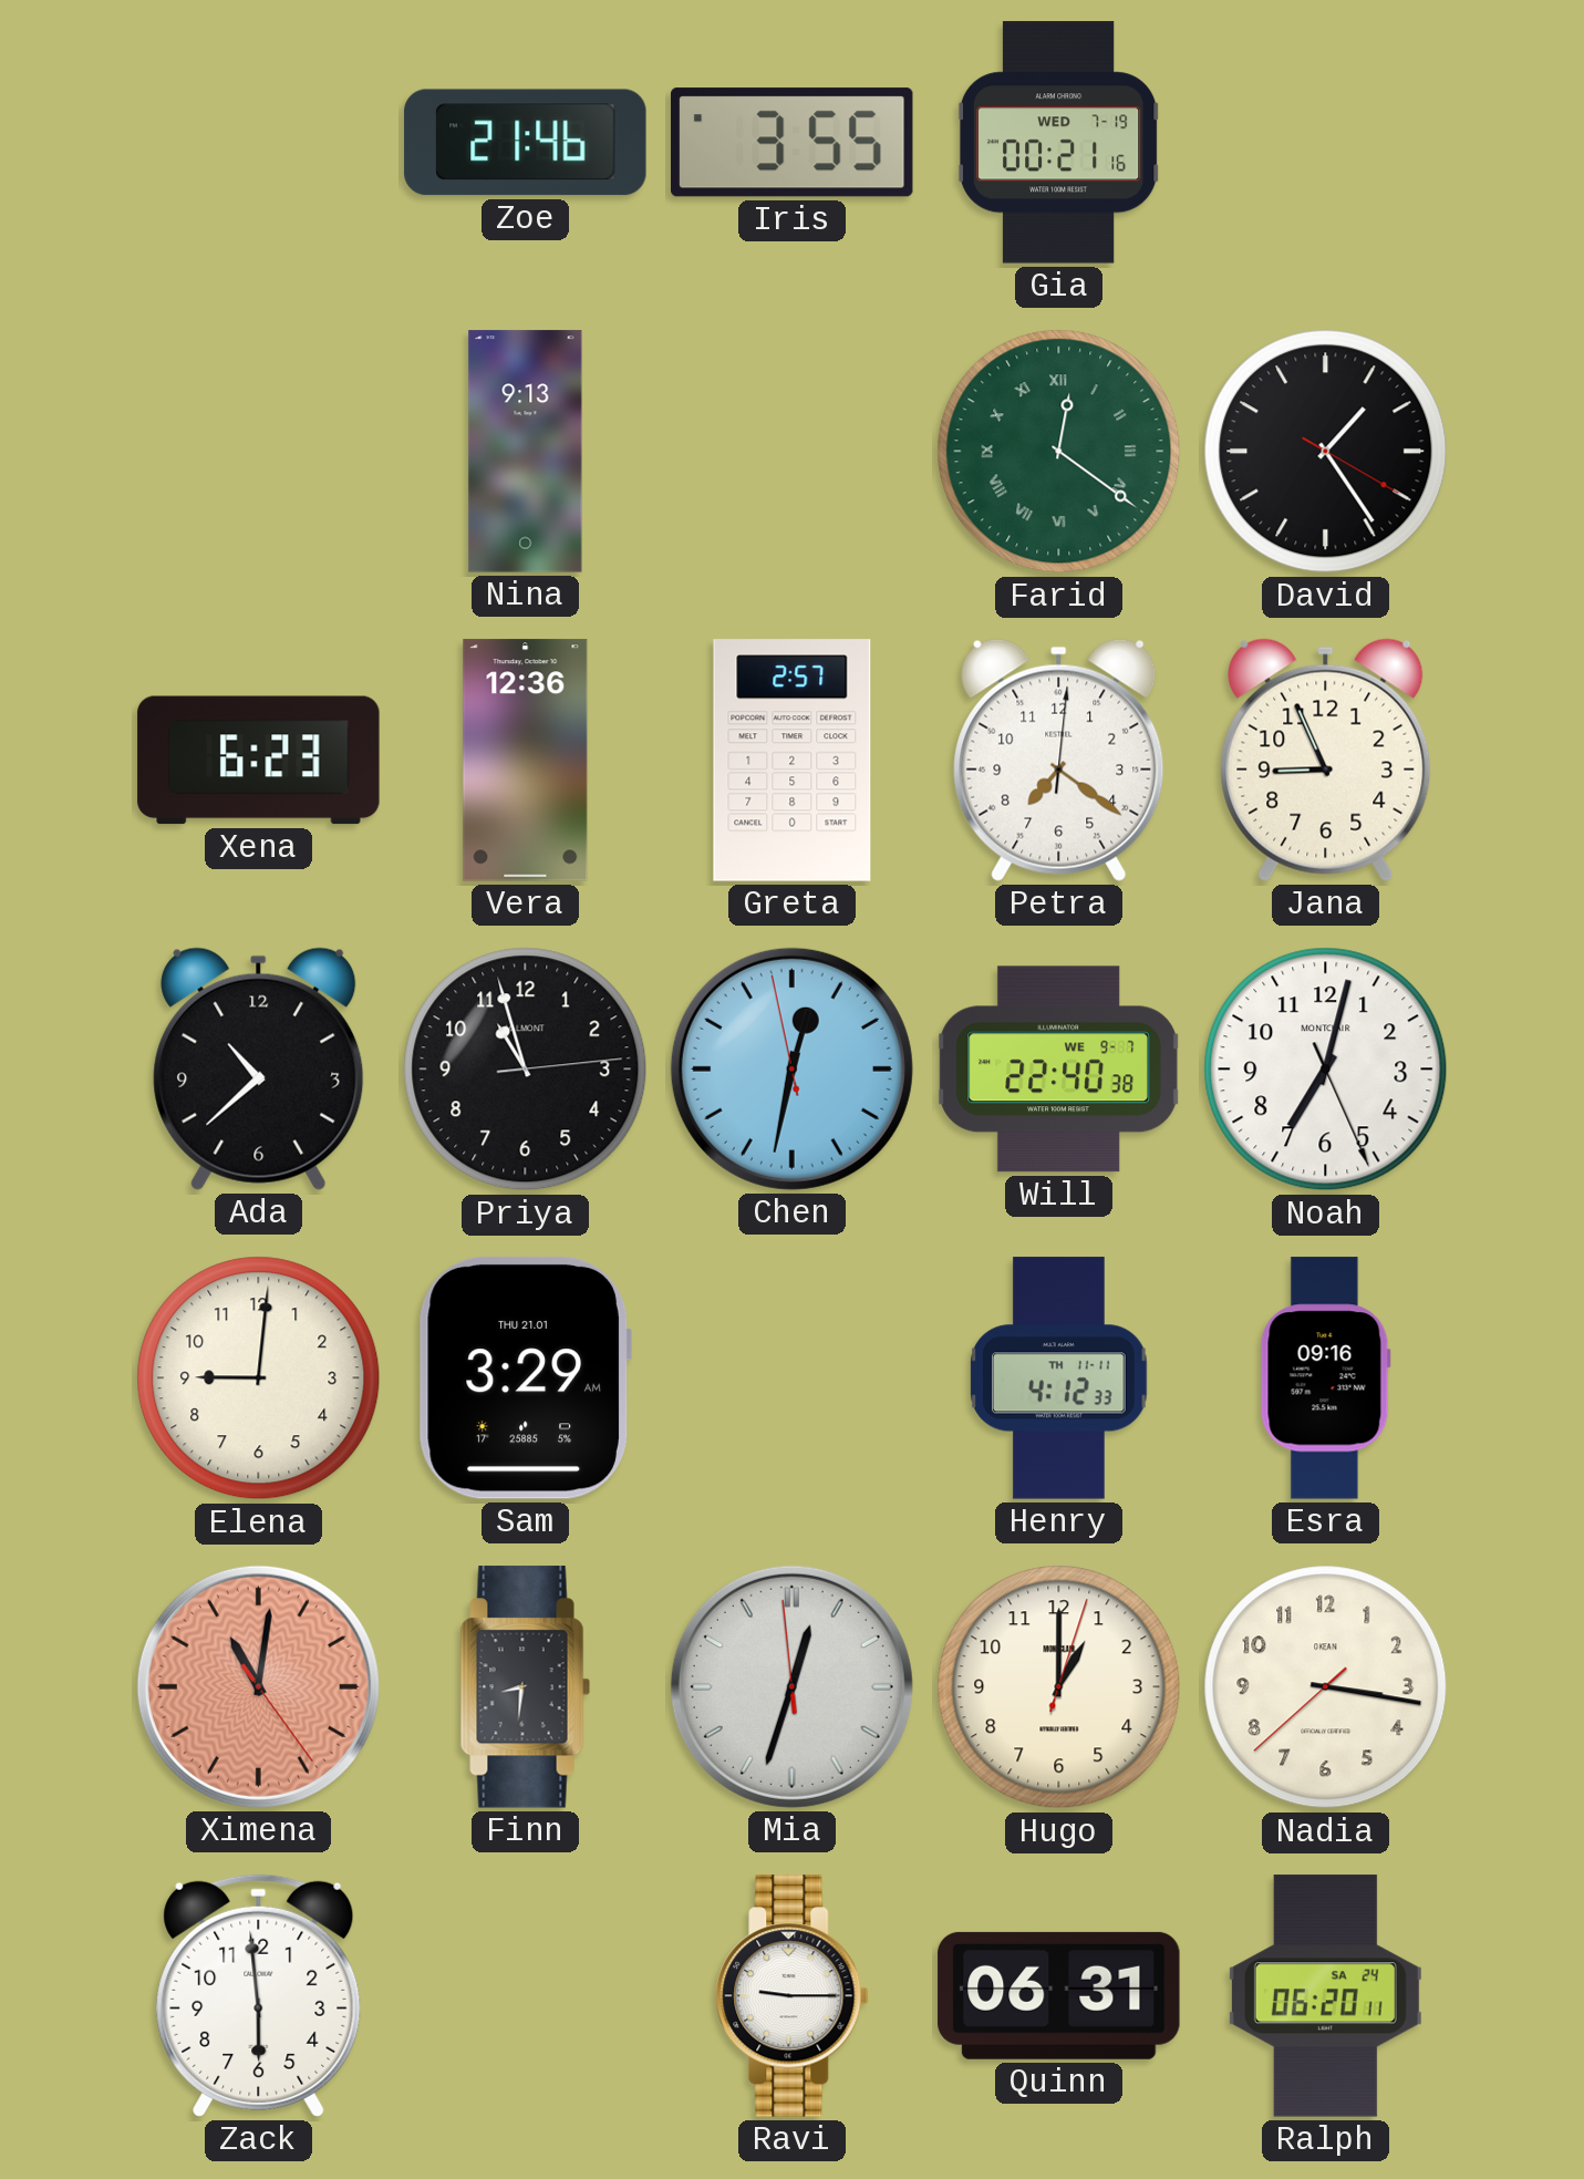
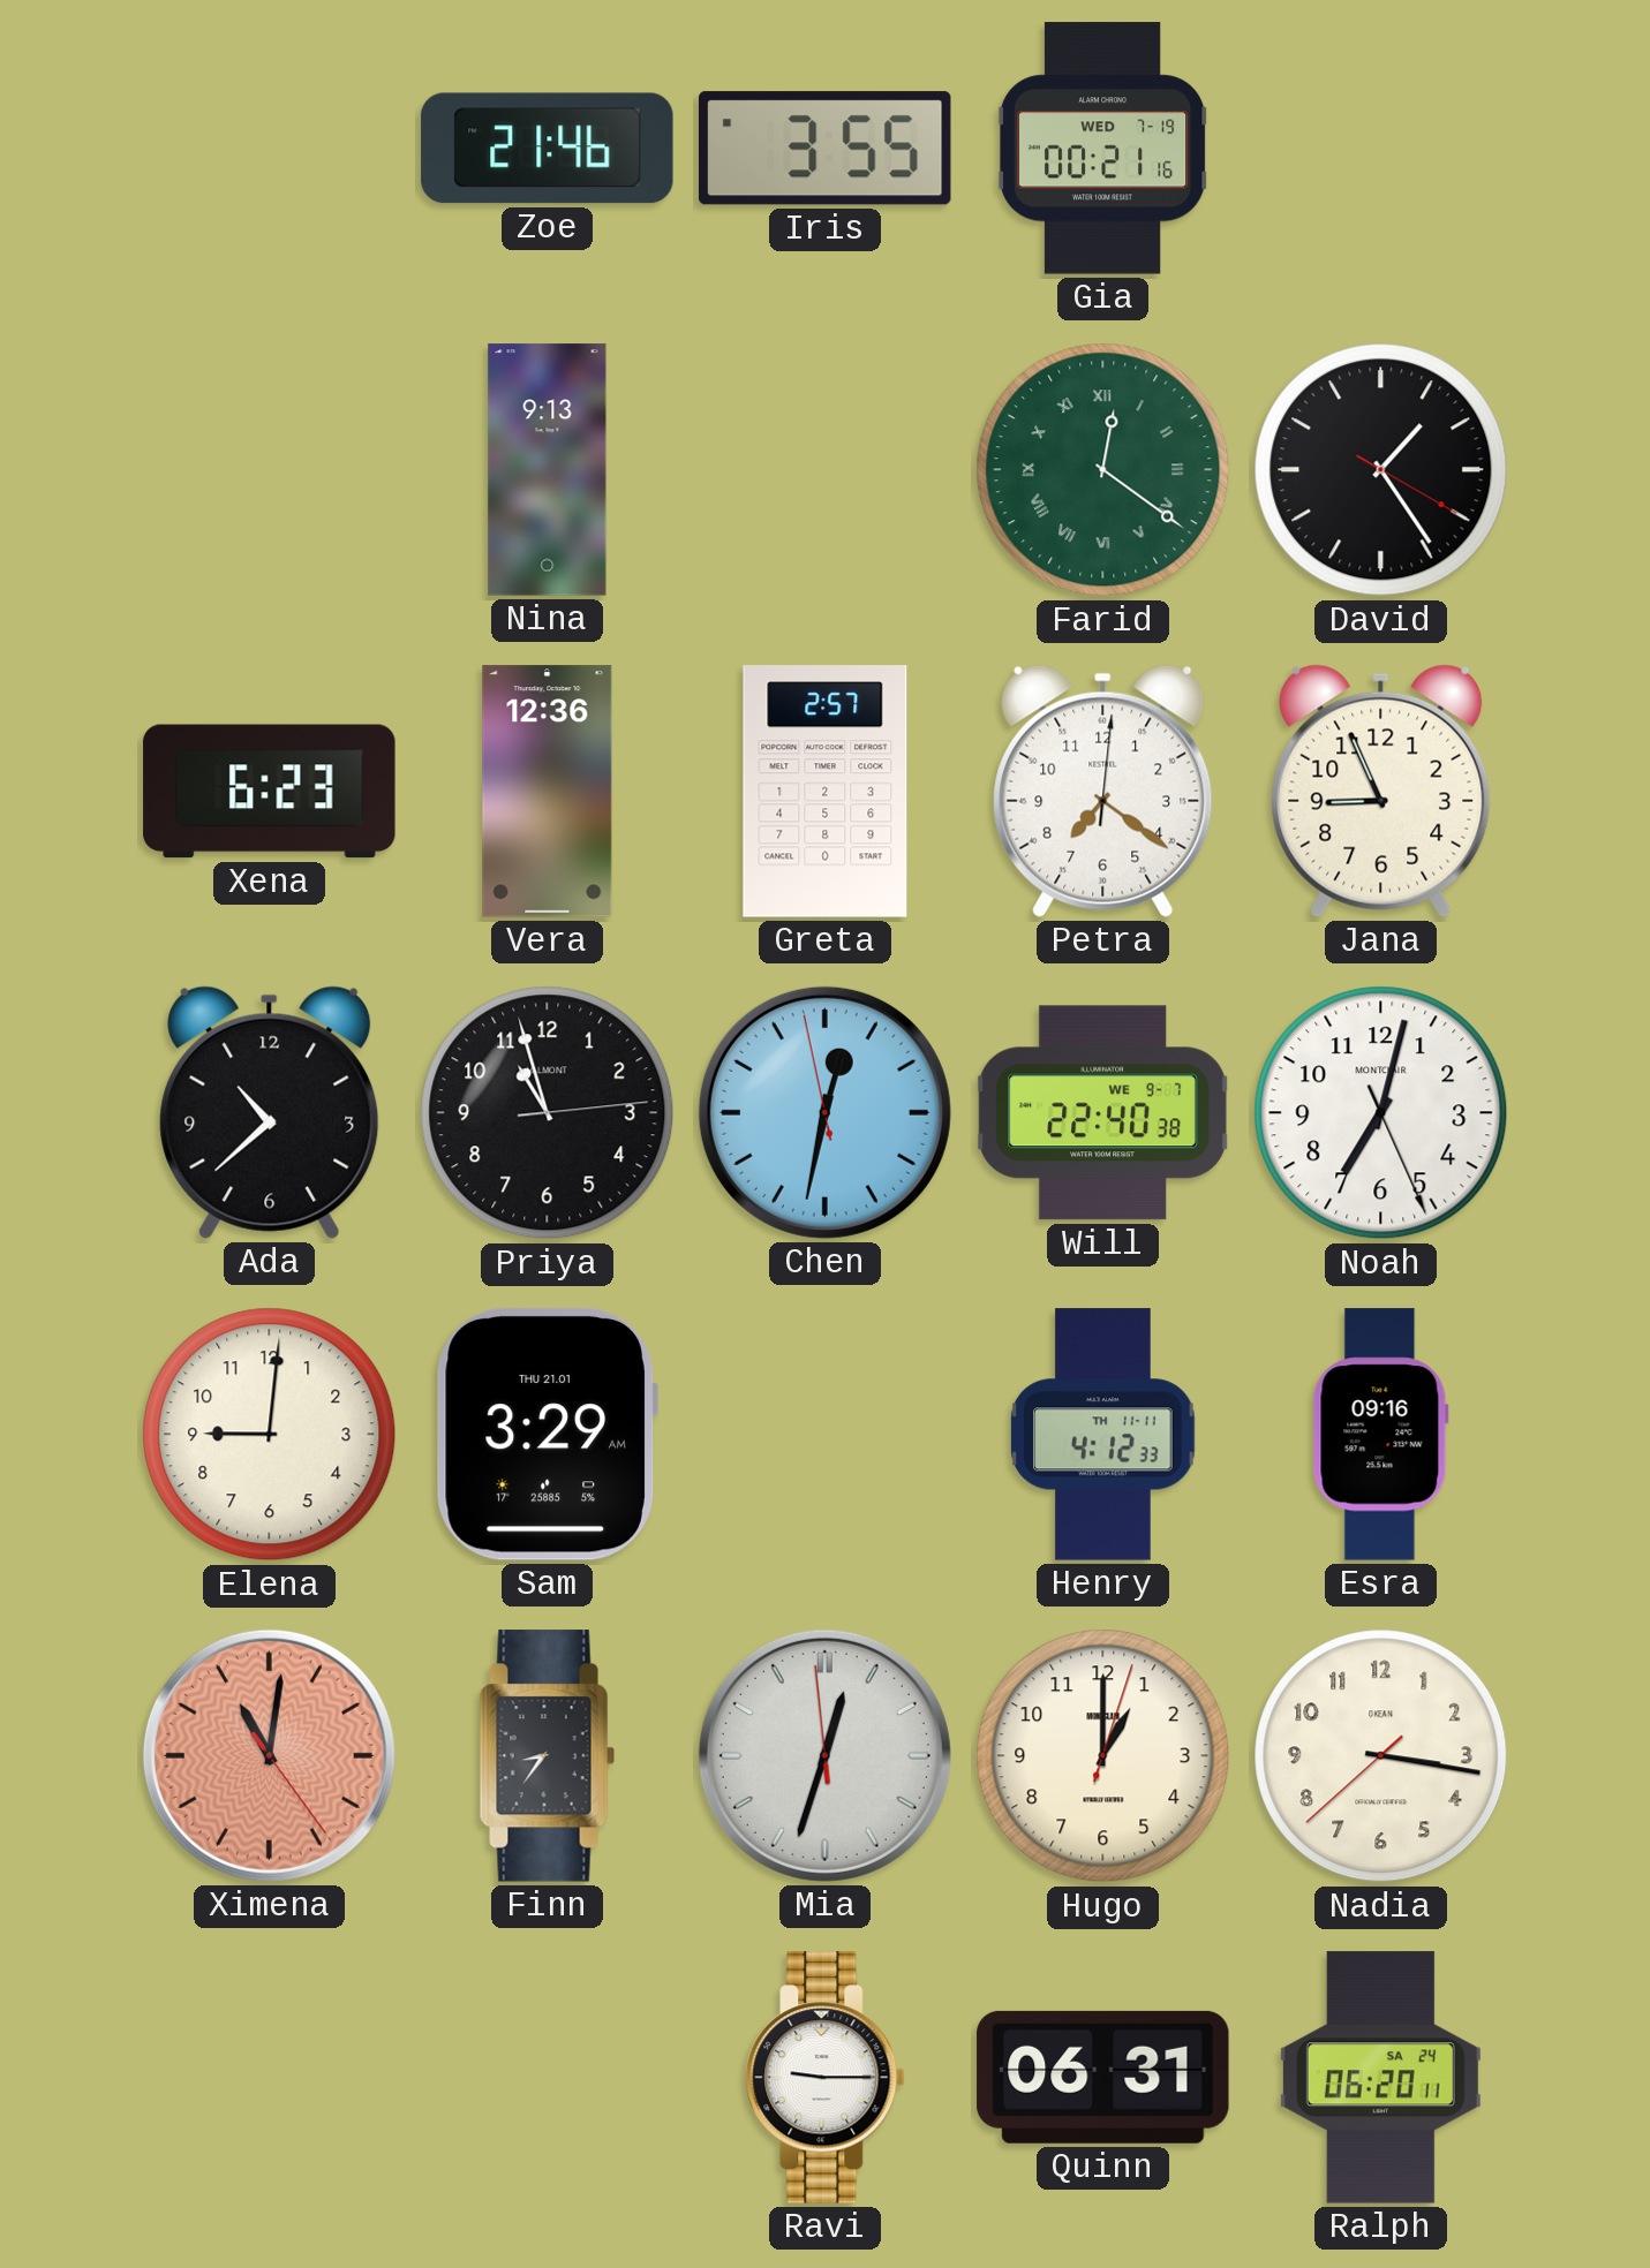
Finn: 8:31 -> 8:36
Zack: 5:59 -> none
